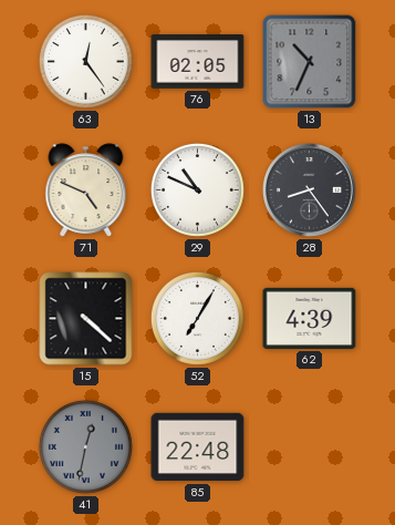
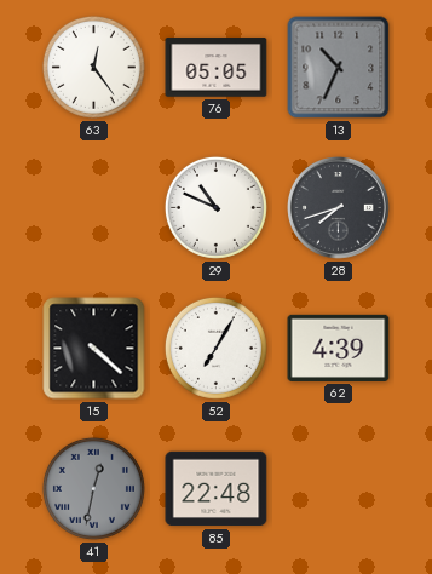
76: 02:05 -> 05:05
71: 4:49 -> none
28: 8:24 -> 7:42
